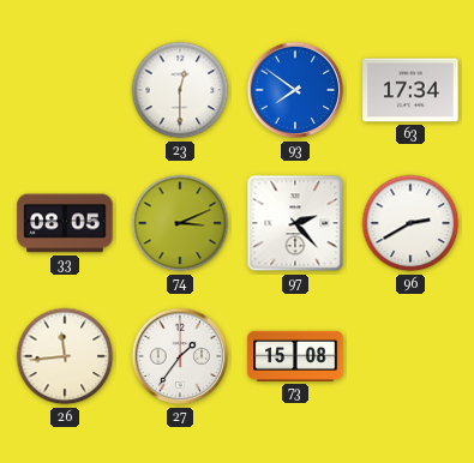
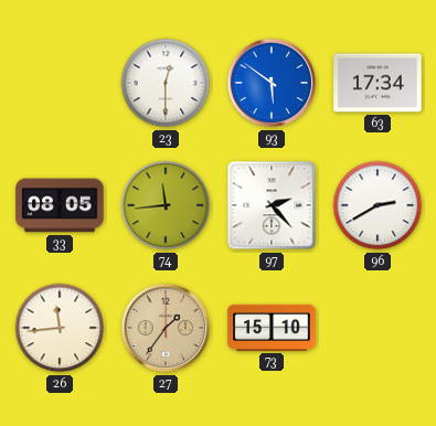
93: 7:51 -> 5:51
74: 3:11 -> 11:44
27 dial: white -> champagne
73: 15:08 -> 15:10
